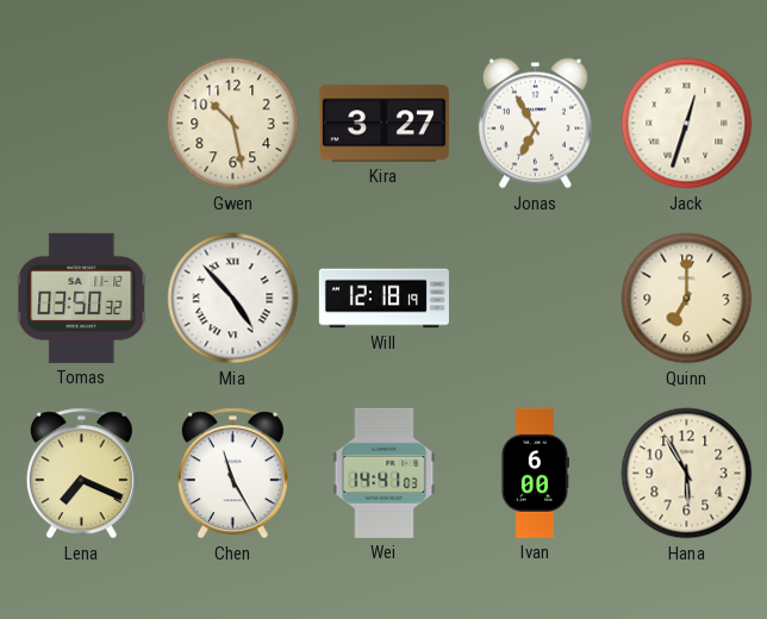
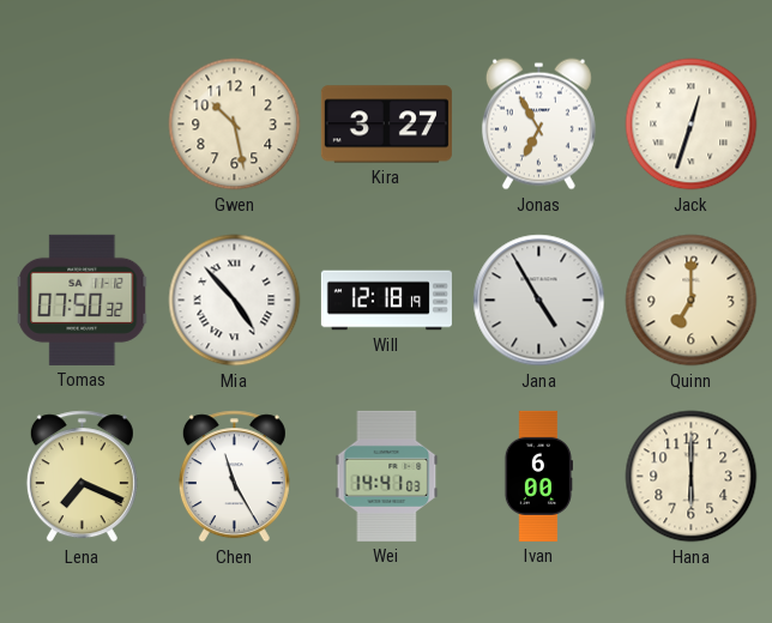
Tomas: 03:50 -> 07:50
Jana: none -> 4:55
Hana: 5:55 -> 6:00
